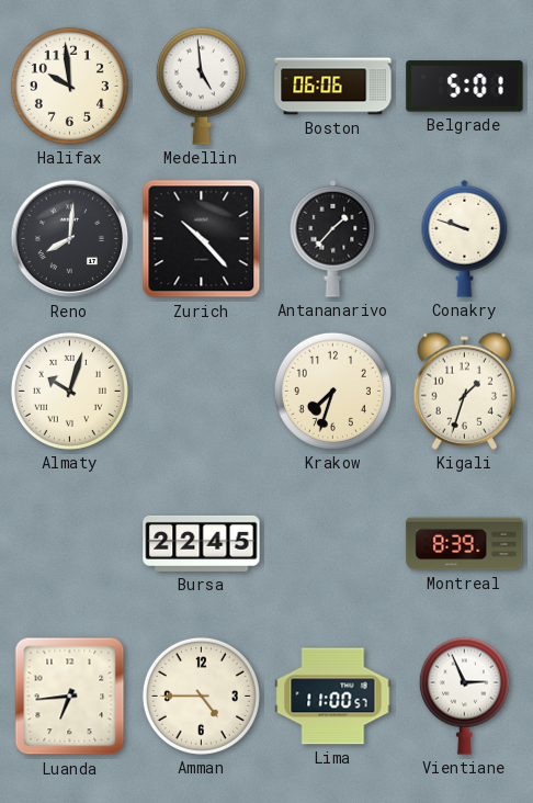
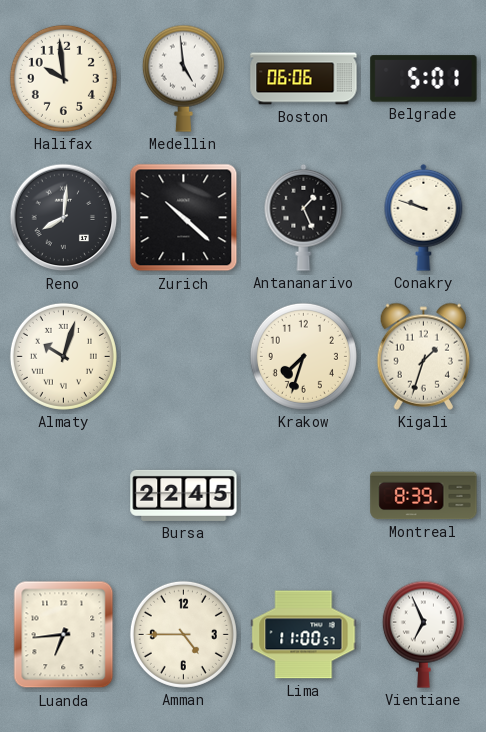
Zurich: 10:23 -> 10:22
Antananarivo: 1:37 -> 1:26
Vientiane: 2:56 -> 6:56
